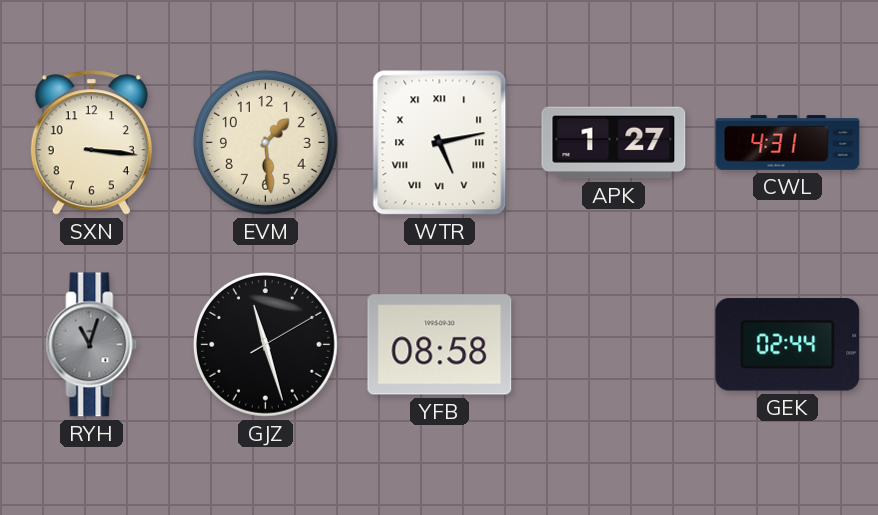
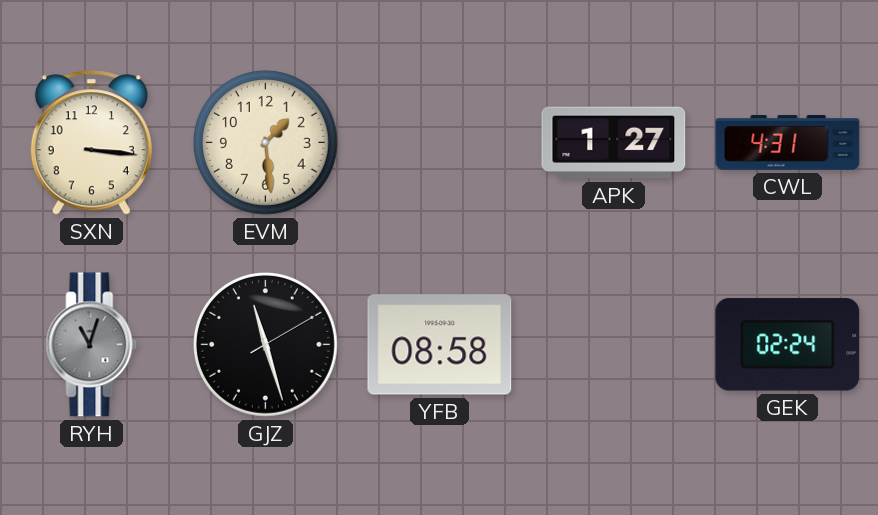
WTR: 5:13 -> none
GEK: 02:44 -> 02:24
